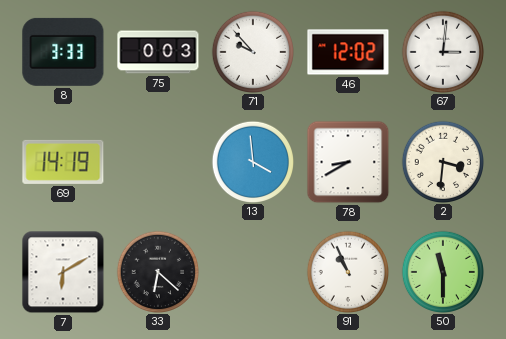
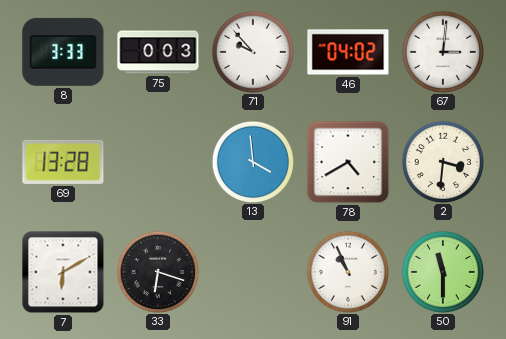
46: 12:02 -> 04:02
69: 14:19 -> 13:28
78: 8:40 -> 4:40
33: 6:22 -> 6:18
